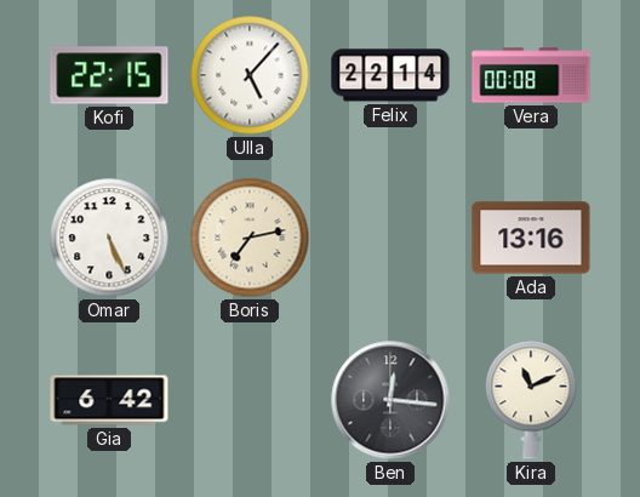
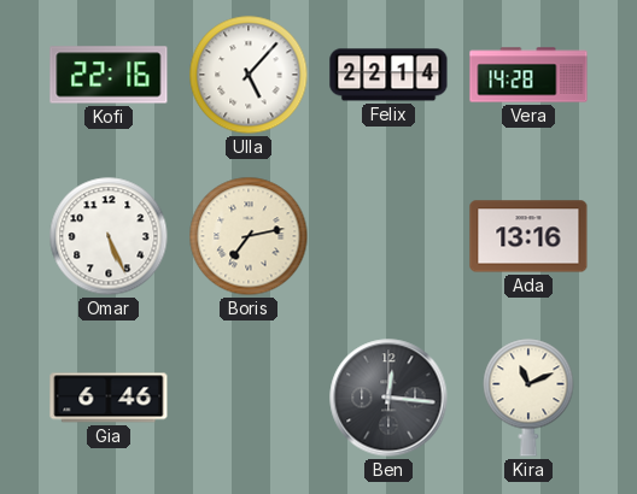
Kofi: 22:15 -> 22:16
Vera: 00:08 -> 14:28
Gia: 6:42 -> 6:46
